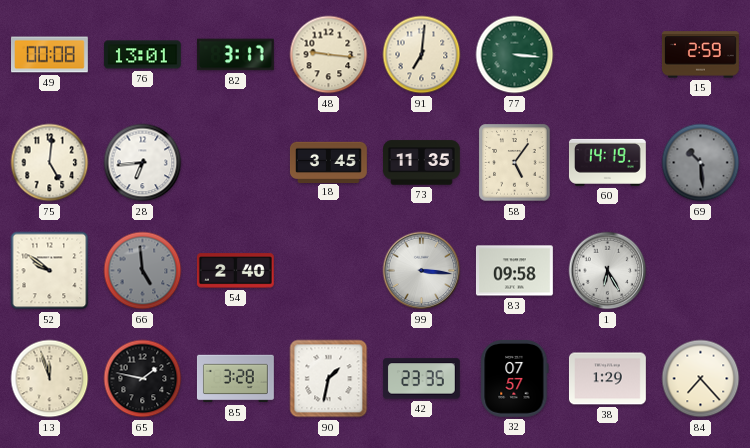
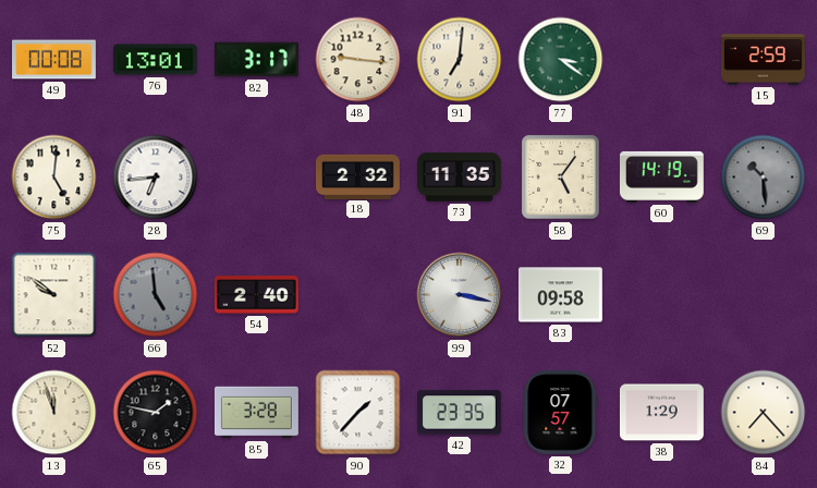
77: 3:16 -> 3:21
18: 3:45 -> 2:32
99: 3:16 -> 3:17
1: 6:25 -> none
90: 1:32 -> 1:37
